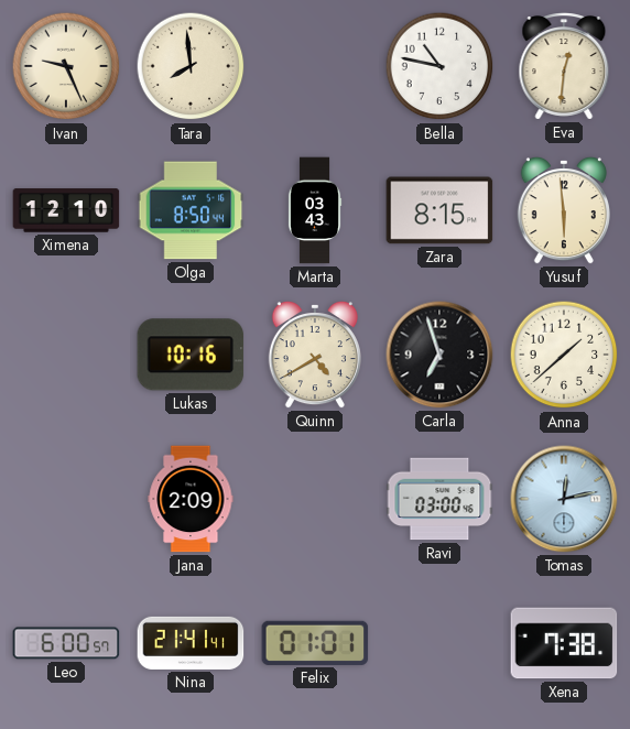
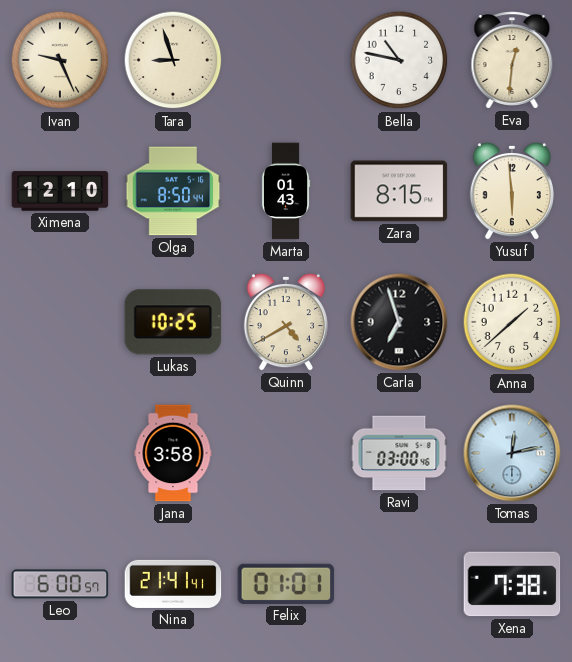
Tara: 7:59 -> 8:57
Marta: 03:43 -> 01:43
Lukas: 10:16 -> 10:25
Jana: 2:09 -> 3:58
